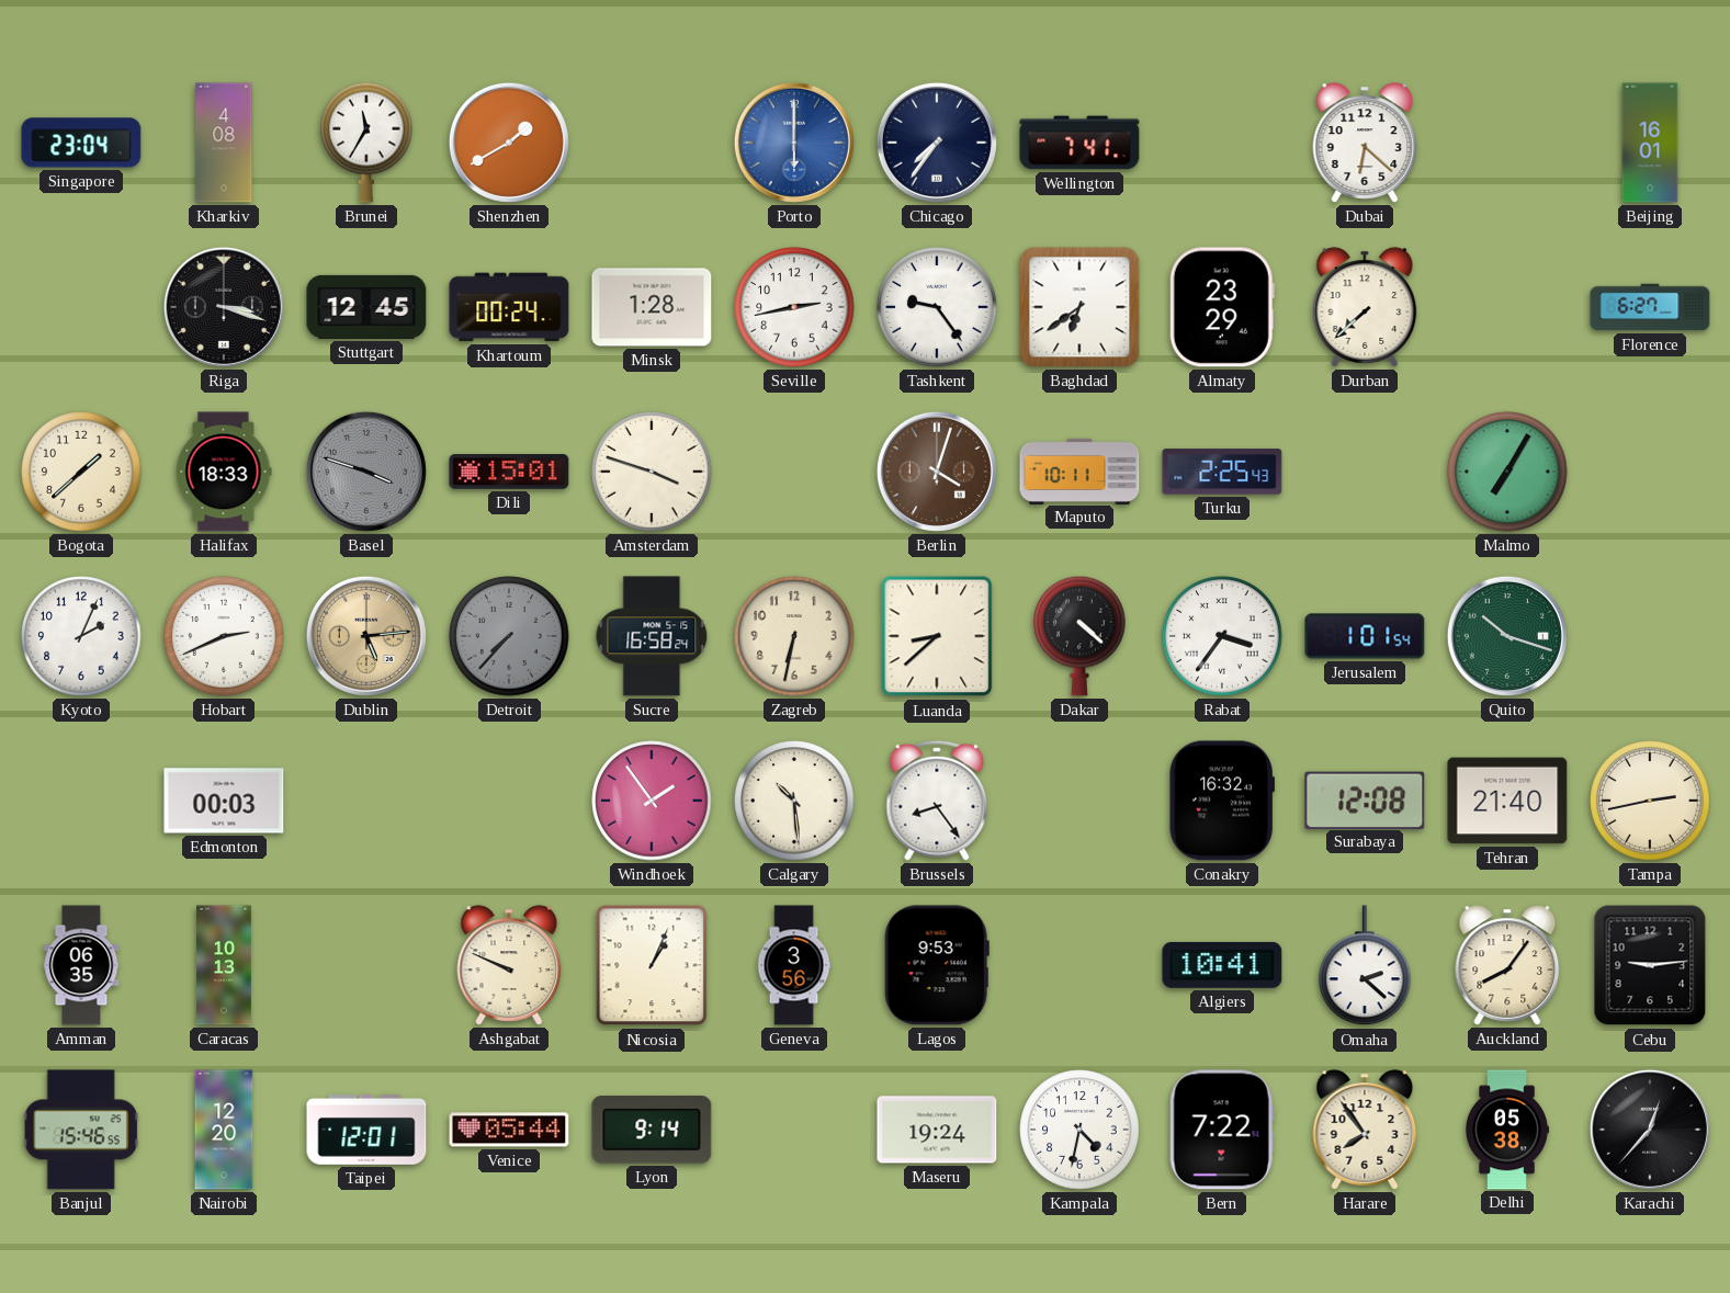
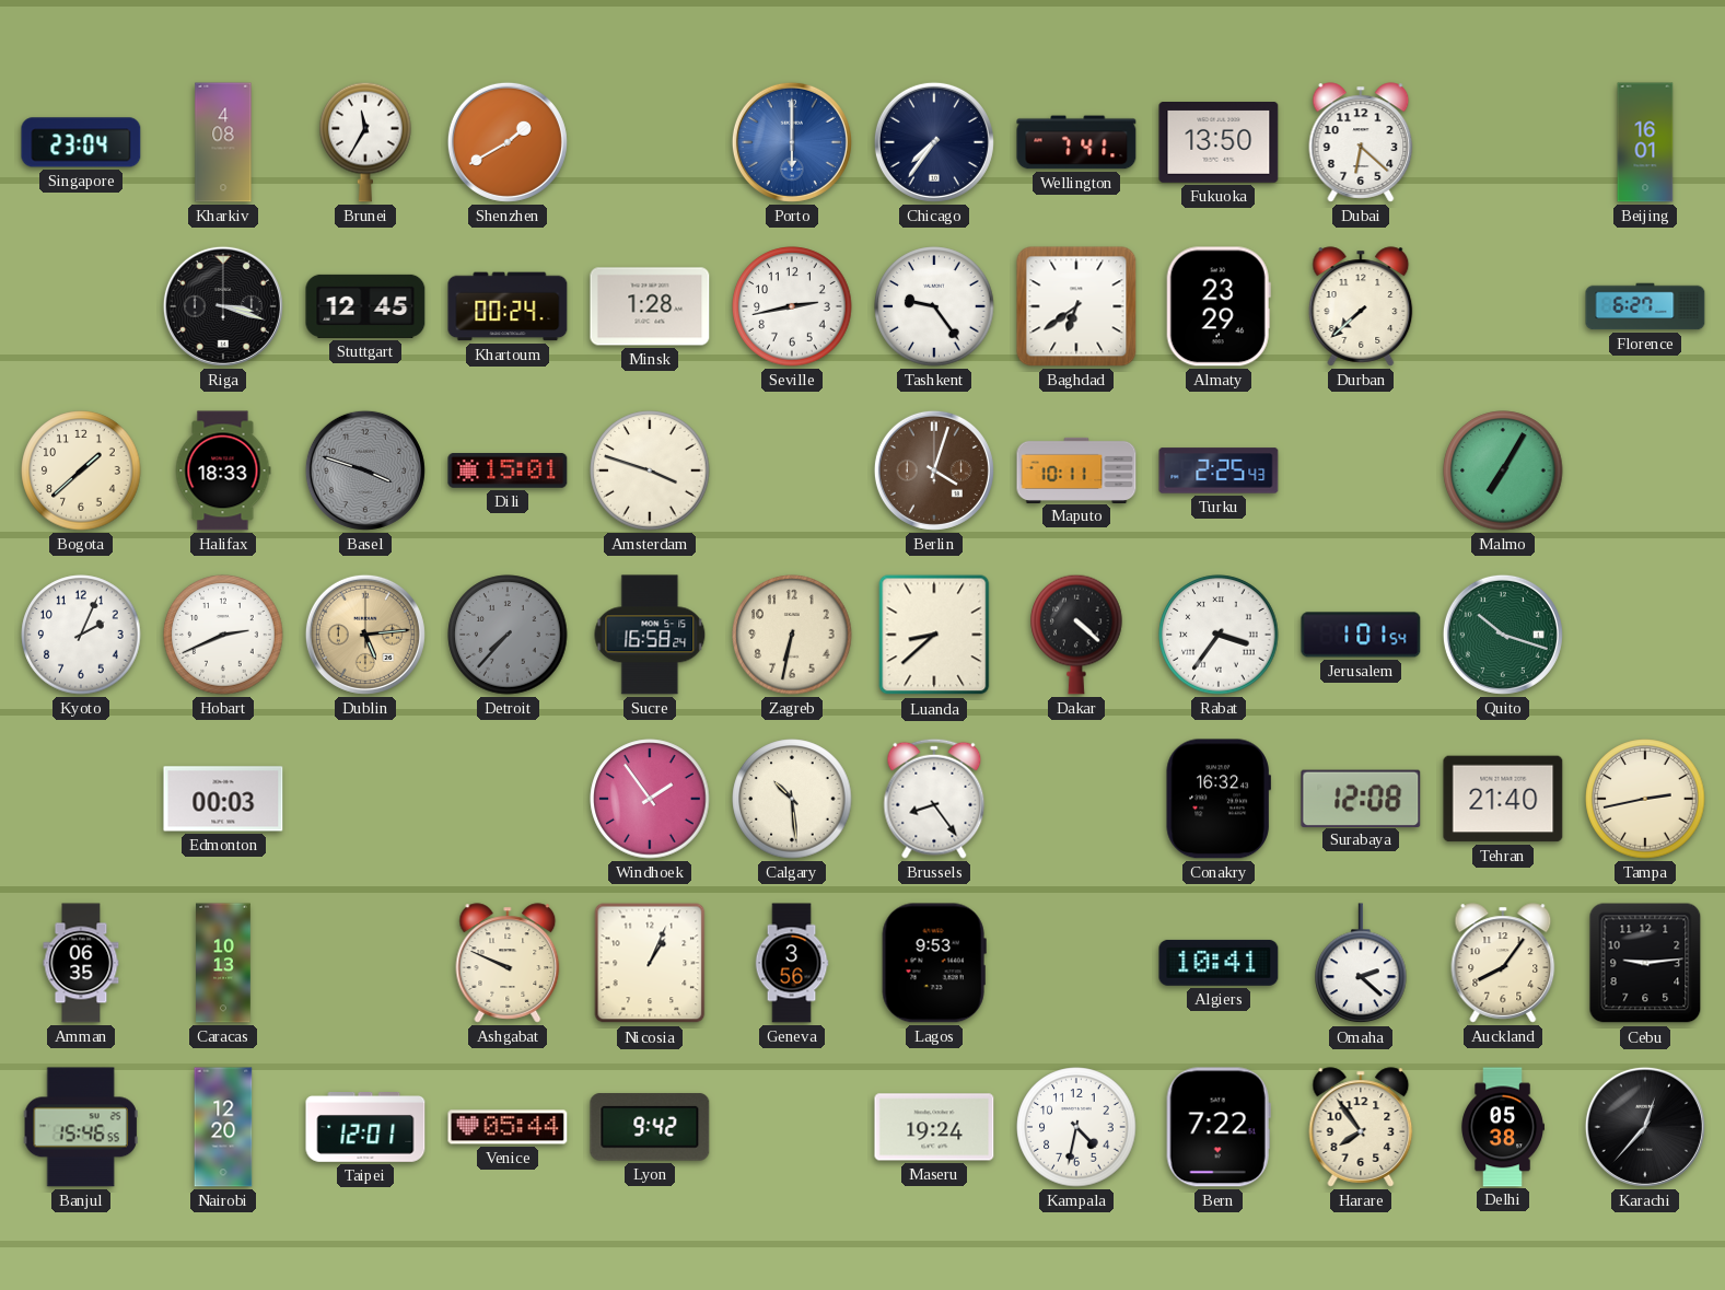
Fukuoka: none -> 13:50
Lyon: 9:14 -> 9:42
